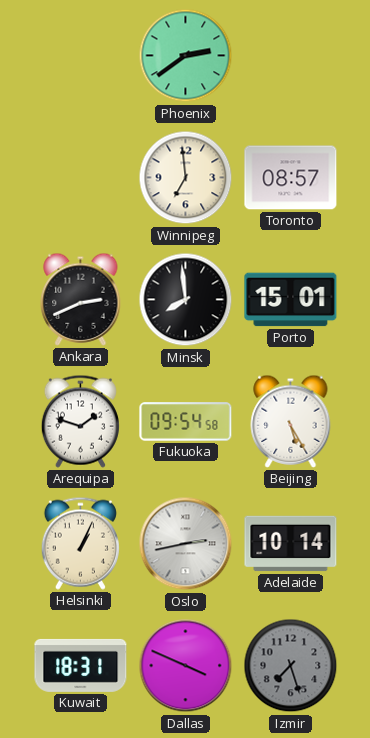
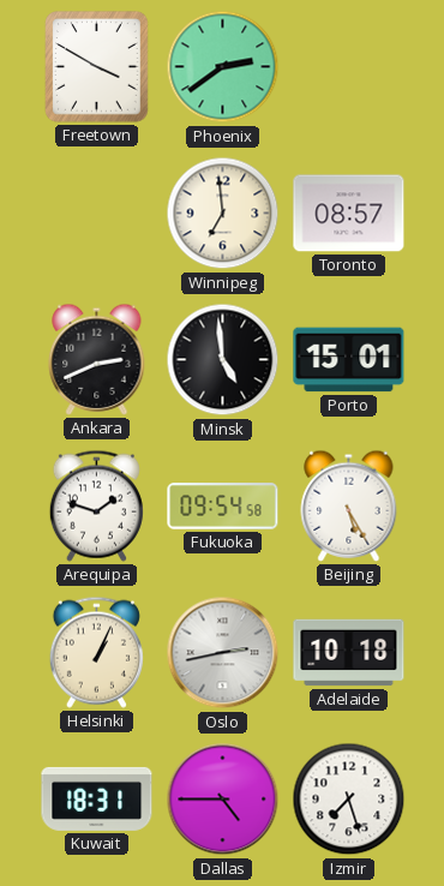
Freetown: none -> 3:50
Minsk: 7:59 -> 4:59
Adelaide: 10:14 -> 10:18
Dallas: 3:49 -> 4:45
Izmir dial: grey -> white
